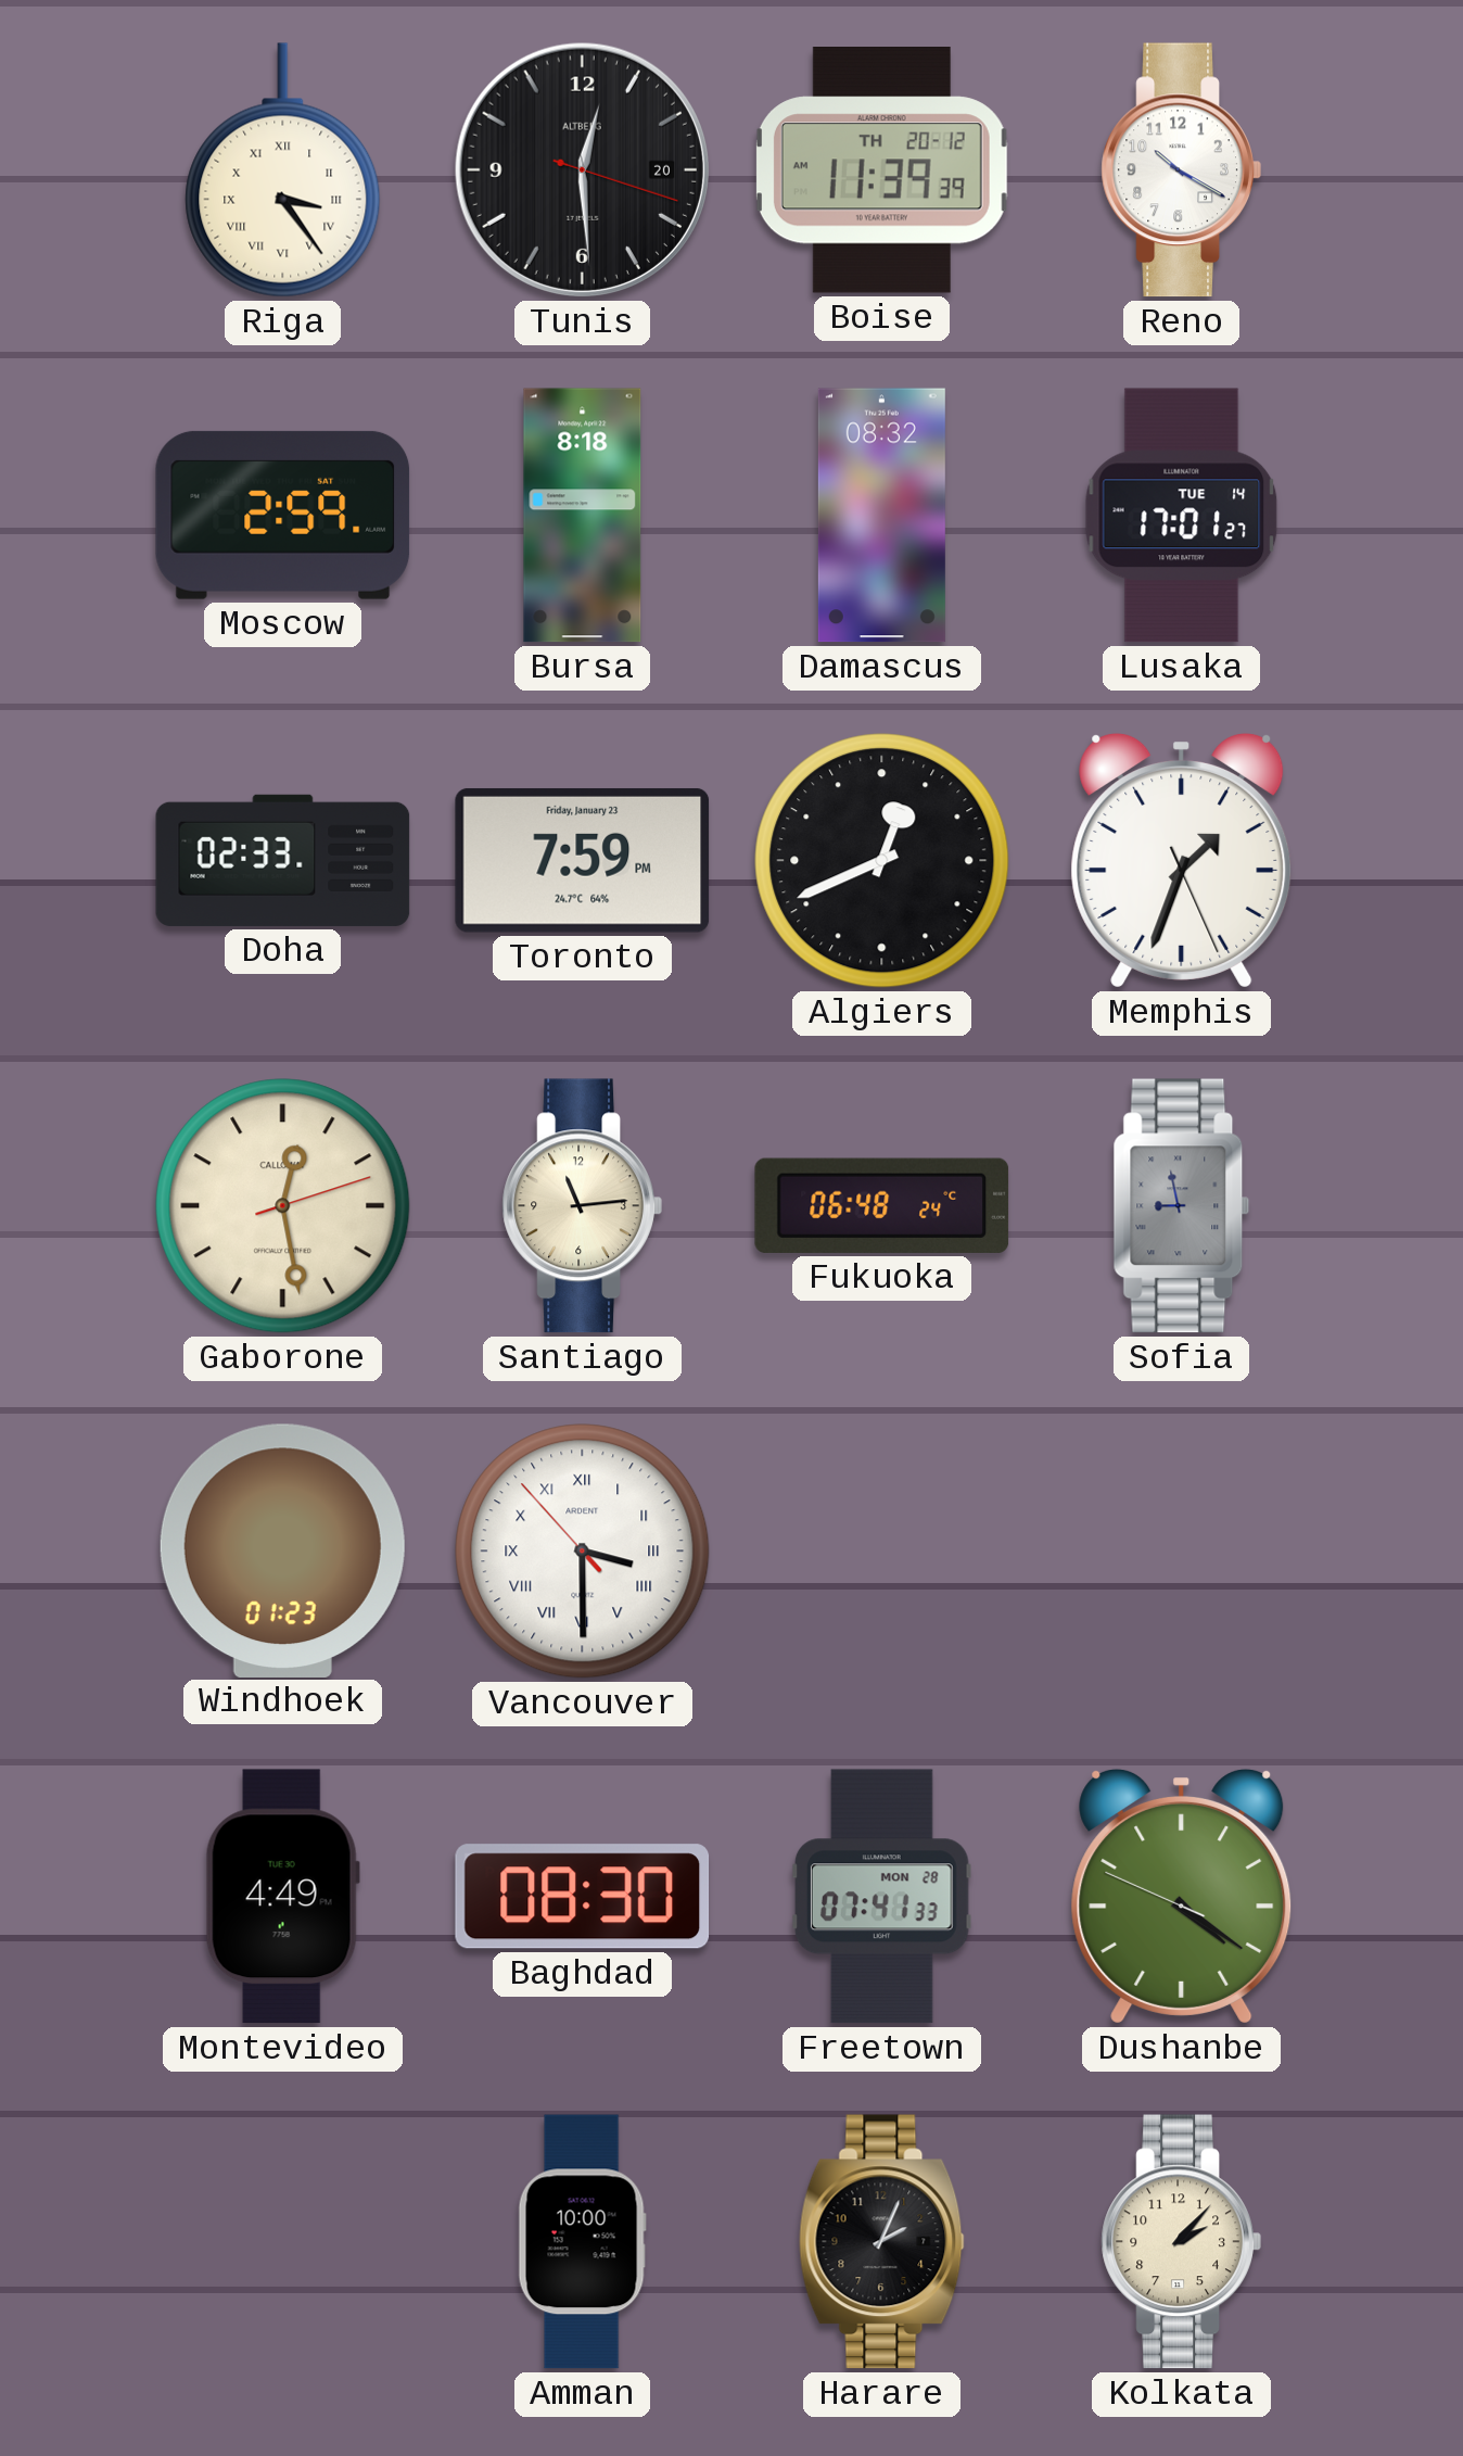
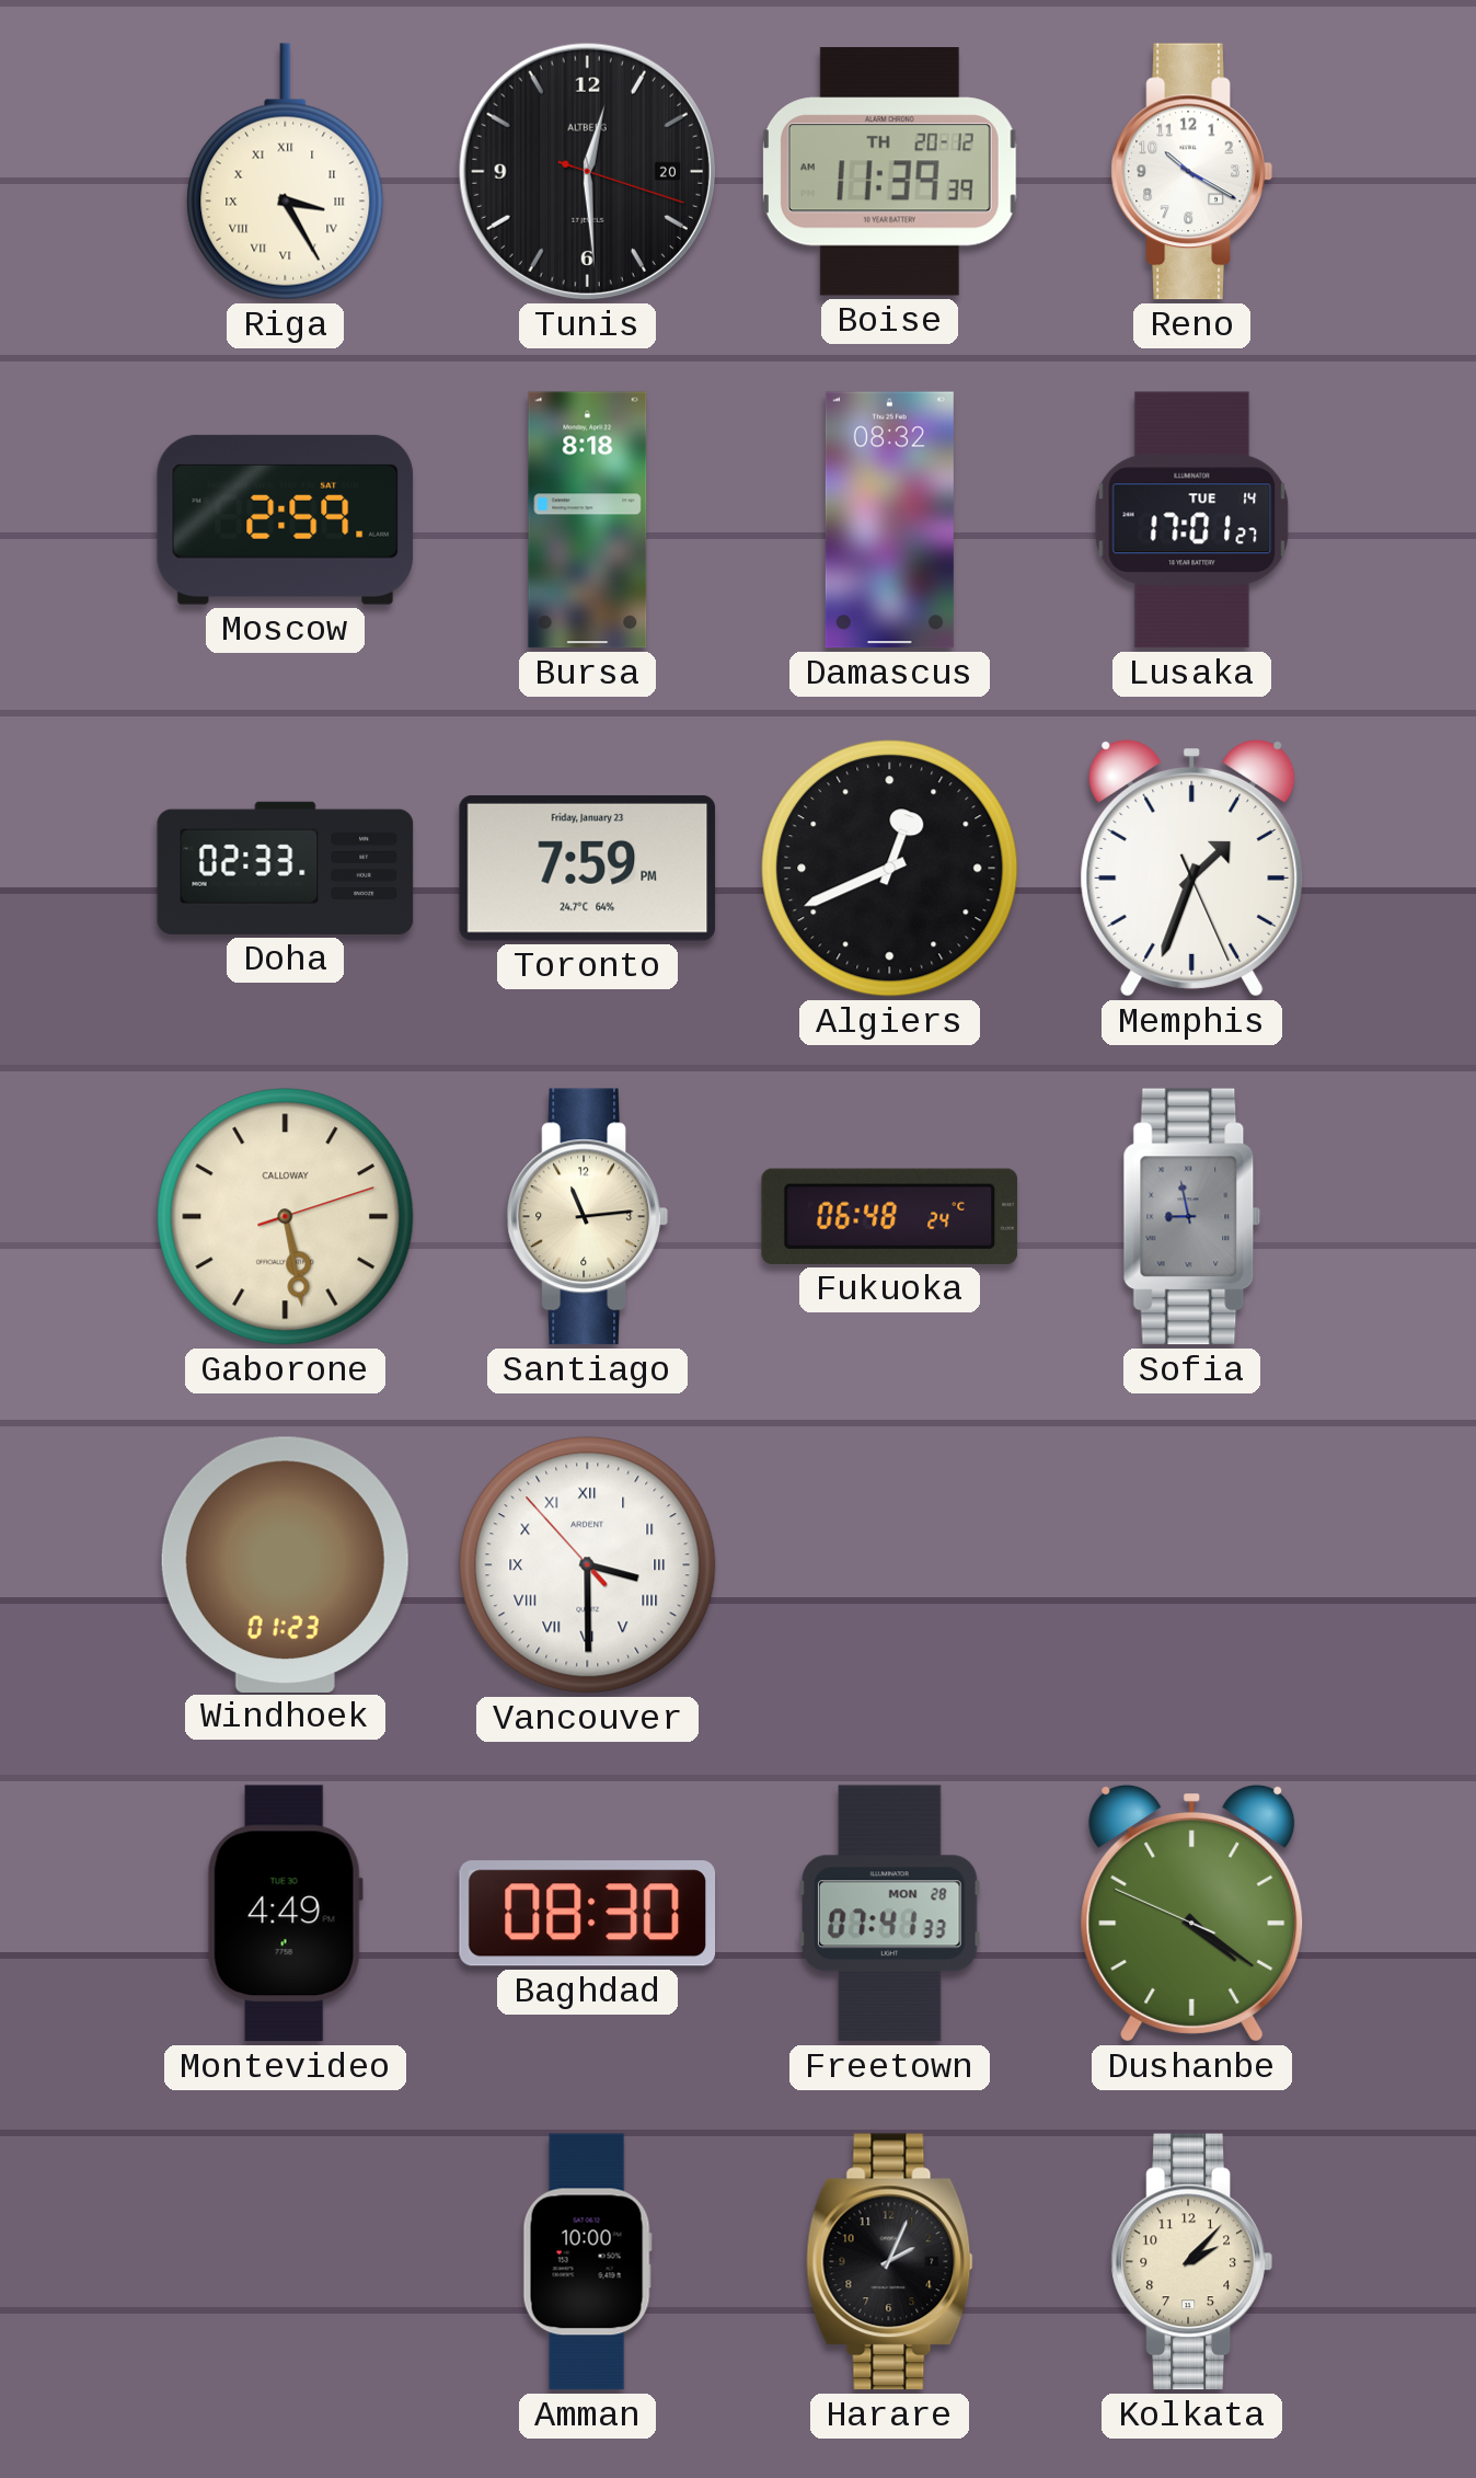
Riga: 3:24 -> 3:25
Gaborone: 12:28 -> 5:28
